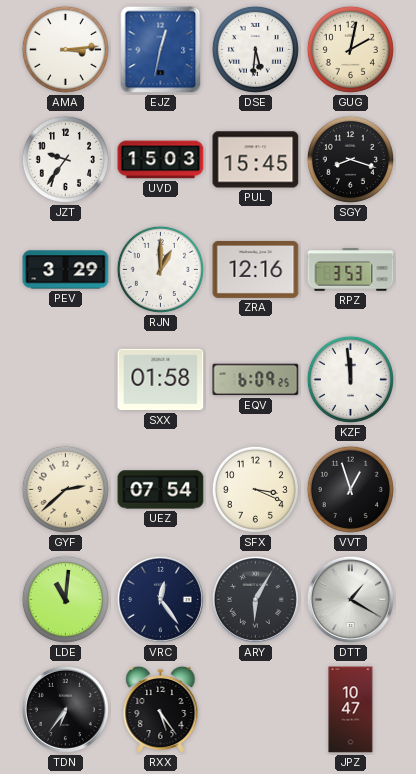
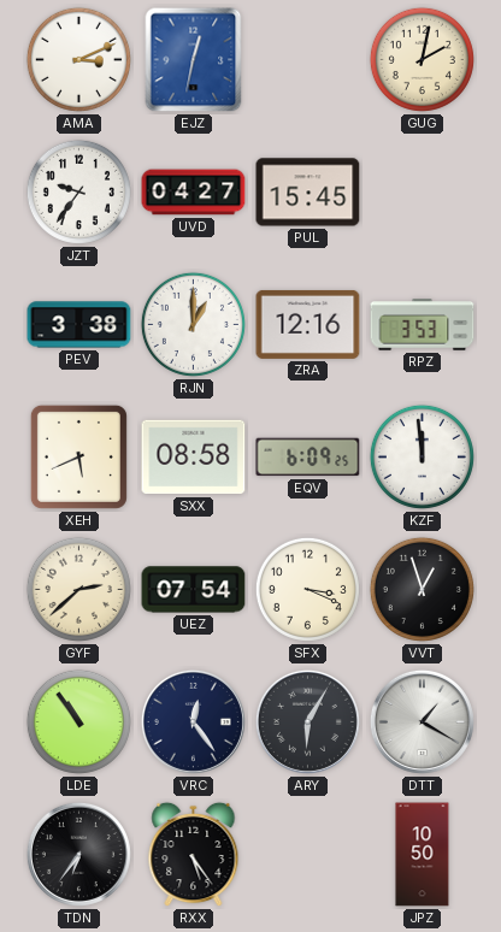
AMA: 3:14 -> 3:11
DSE: 5:31 -> none
UVD: 15:03 -> 04:27
SGY: 8:18 -> none
PEV: 3:29 -> 3:38
XEH: none -> 5:41
SXX: 01:58 -> 08:58
LDE: 11:01 -> 10:54
JPZ: 10:47 -> 10:50
